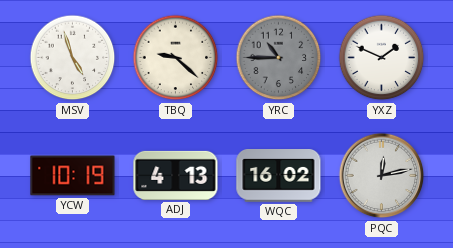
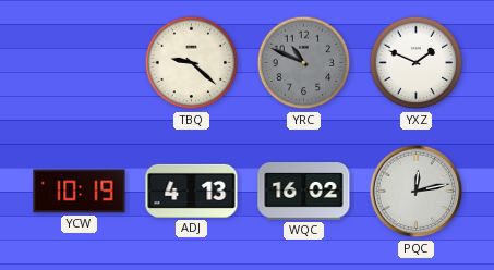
MSV: 4:57 -> none
YRC: 10:45 -> 10:49
